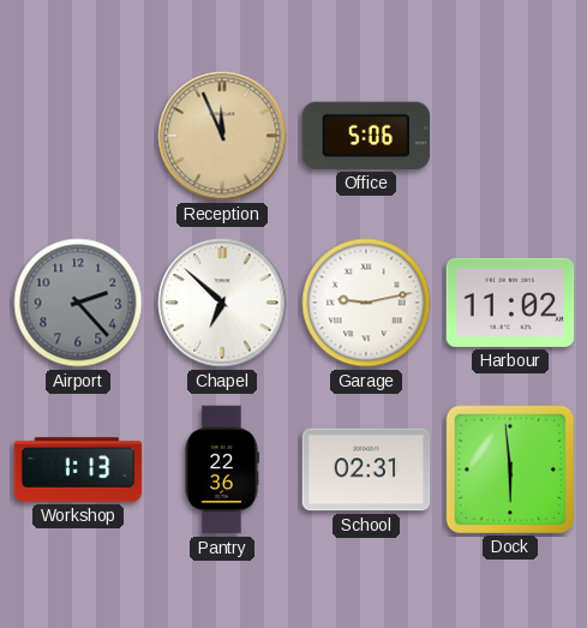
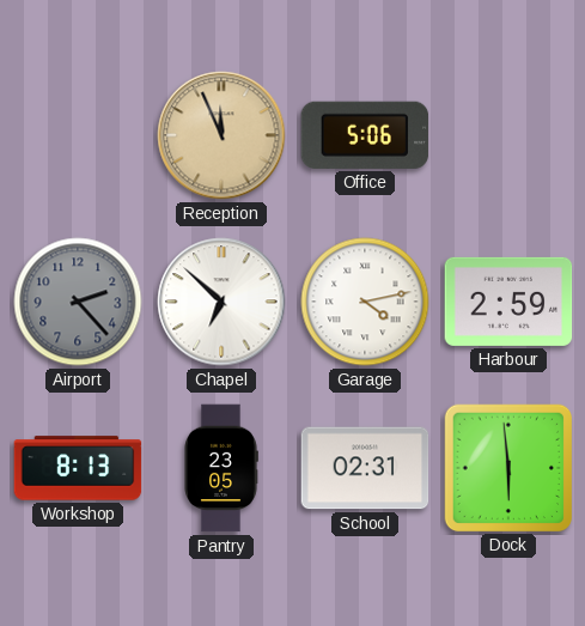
Garage: 9:13 -> 4:13
Harbour: 11:02 -> 2:59
Workshop: 1:13 -> 8:13
Pantry: 22:36 -> 23:05
